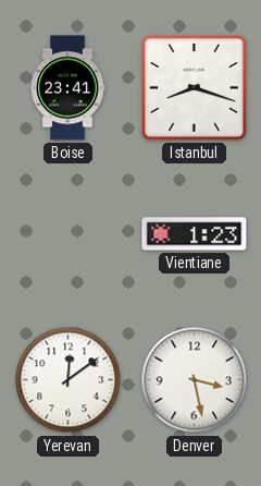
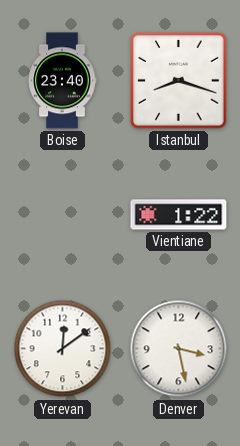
Boise: 23:41 -> 23:40
Vientiane: 1:23 -> 1:22
